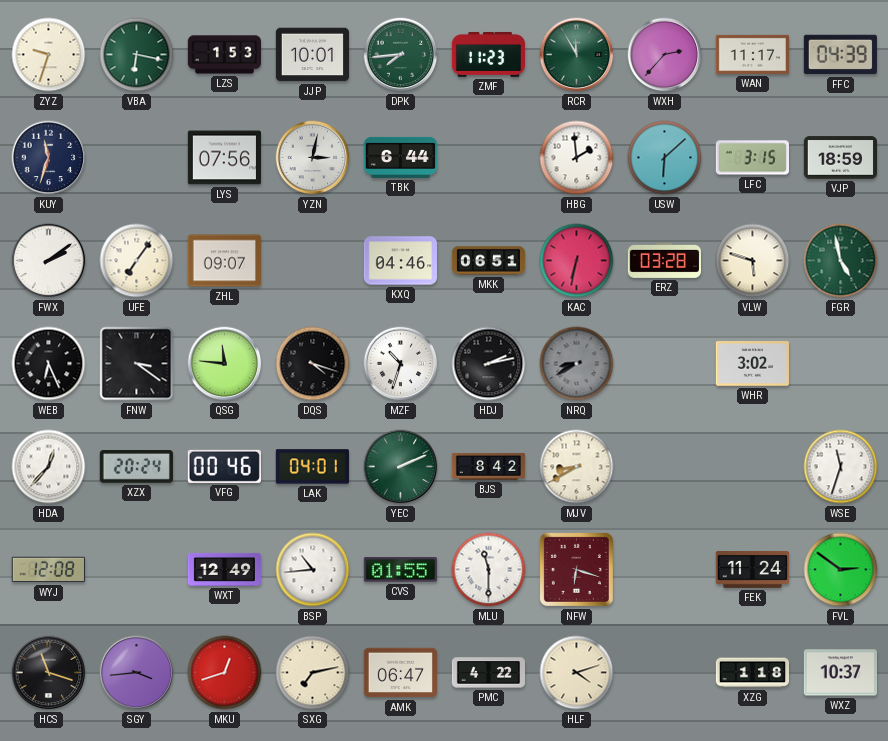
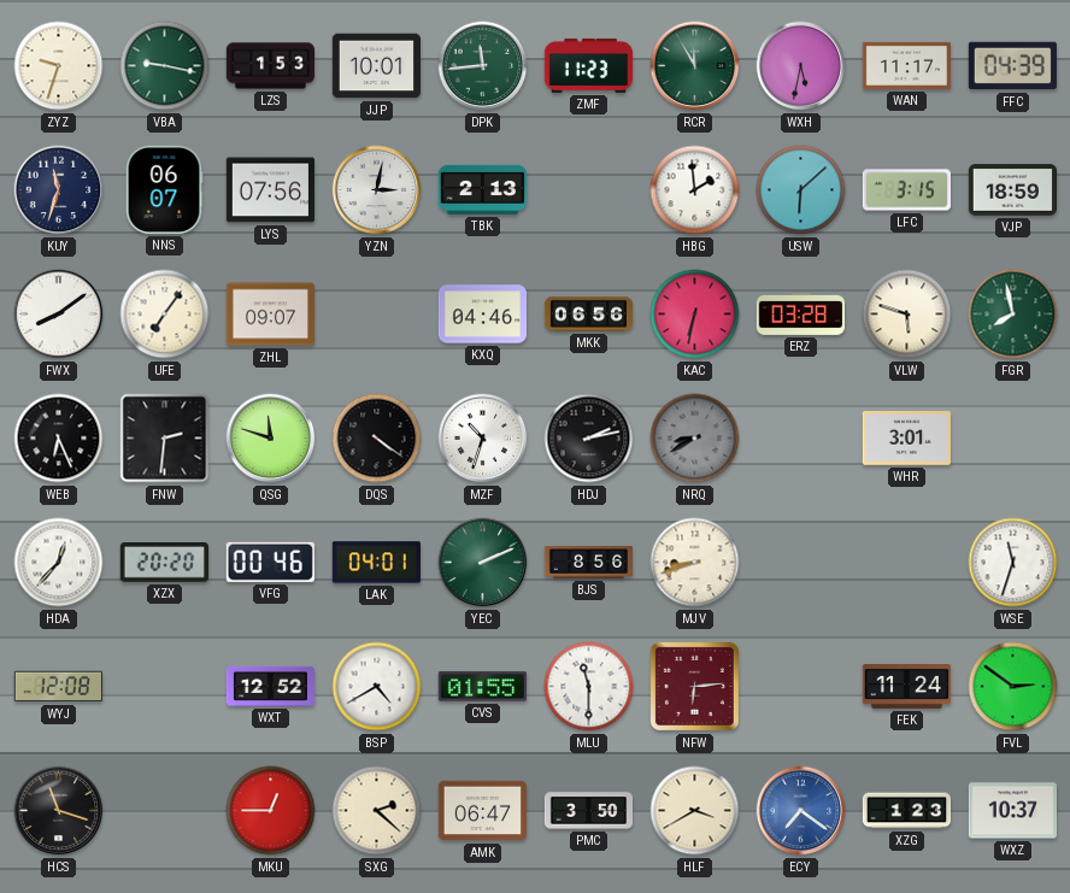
VBA: 6:17 -> 9:17
DPK: 7:44 -> 11:44
WXH: 2:37 -> 5:32
NNS: none -> 06:07
TBK: 6:44 -> 2:13
FWX: 2:09 -> 8:09
MKK: 06:51 -> 06:56
FGR: 4:58 -> 7:58
FNW: 3:21 -> 2:31
QSG: 11:46 -> 11:48
DQS: 4:18 -> 4:21
WHR: 3:02 -> 3:01
XZX: 20:24 -> 20:20
BJS: 8:42 -> 8:56
MJV: 8:40 -> 8:42
WXT: 12:49 -> 12:52
BSP: 10:44 -> 4:40
NFW: 6:18 -> 6:14
SGY: 3:44 -> none
MKU: 12:42 -> 12:45
SXG: 7:13 -> 2:22
PMC: 4:22 -> 3:50
HLF: 4:12 -> 3:40
ECY: none -> 7:21
XZG: 1:18 -> 1:23
